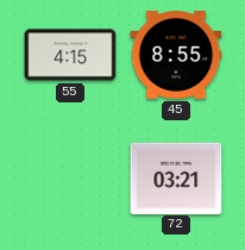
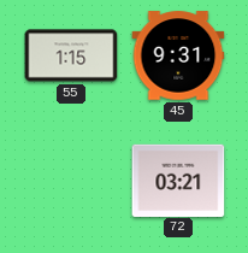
55: 4:15 -> 1:15
45: 8:55 -> 9:31
